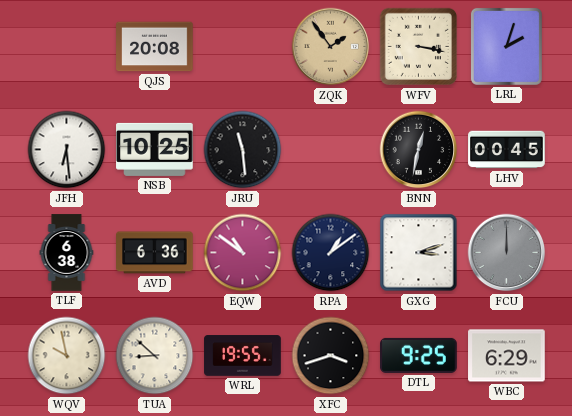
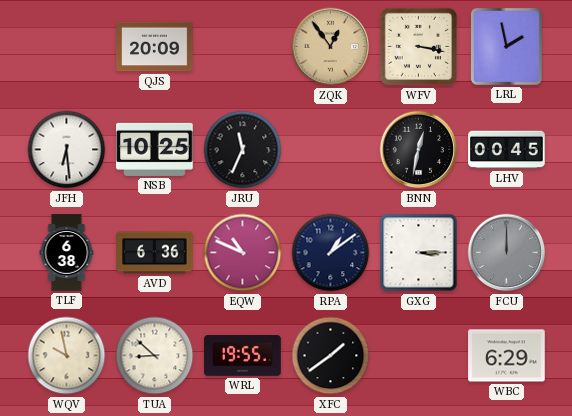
QJS: 20:08 -> 20:09
ZQK: 1:54 -> 12:54
LRL: 2:03 -> 1:58
JRU: 11:29 -> 11:34
EQW: 10:51 -> 10:49
GXG: 3:12 -> 3:15
XFC: 3:42 -> 1:39
DTL: 9:25 -> none
